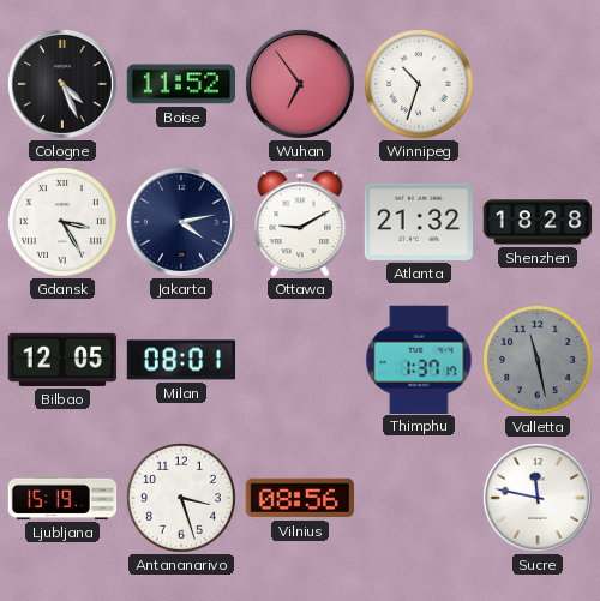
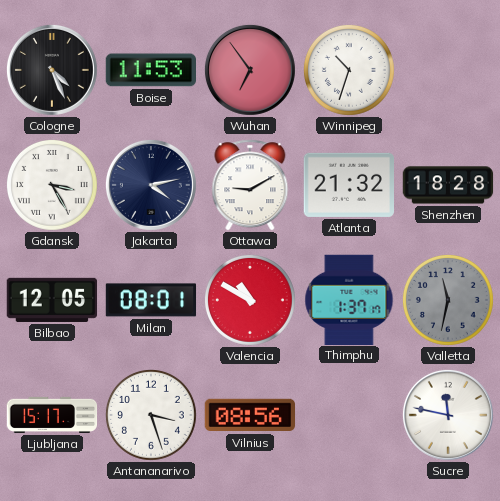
Boise: 11:52 -> 11:53
Valencia: none -> 10:50
Valletta: 11:28 -> 11:32
Ljubljana: 15:19 -> 15:17
